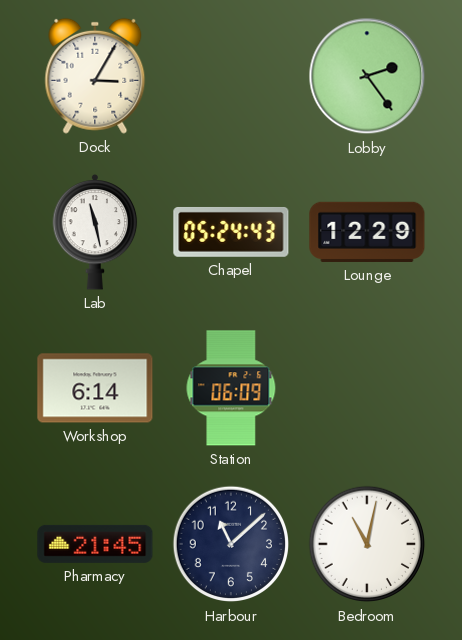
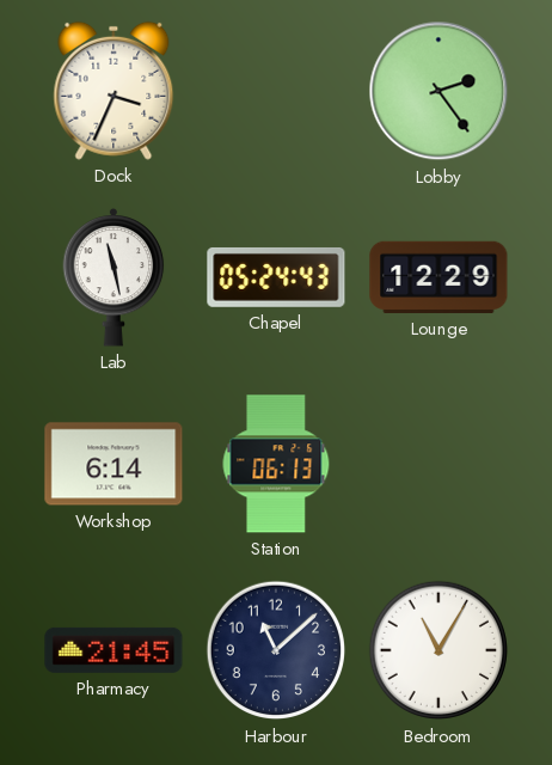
Dock: 3:05 -> 3:34
Station: 06:09 -> 06:13
Bedroom: 11:02 -> 11:05
